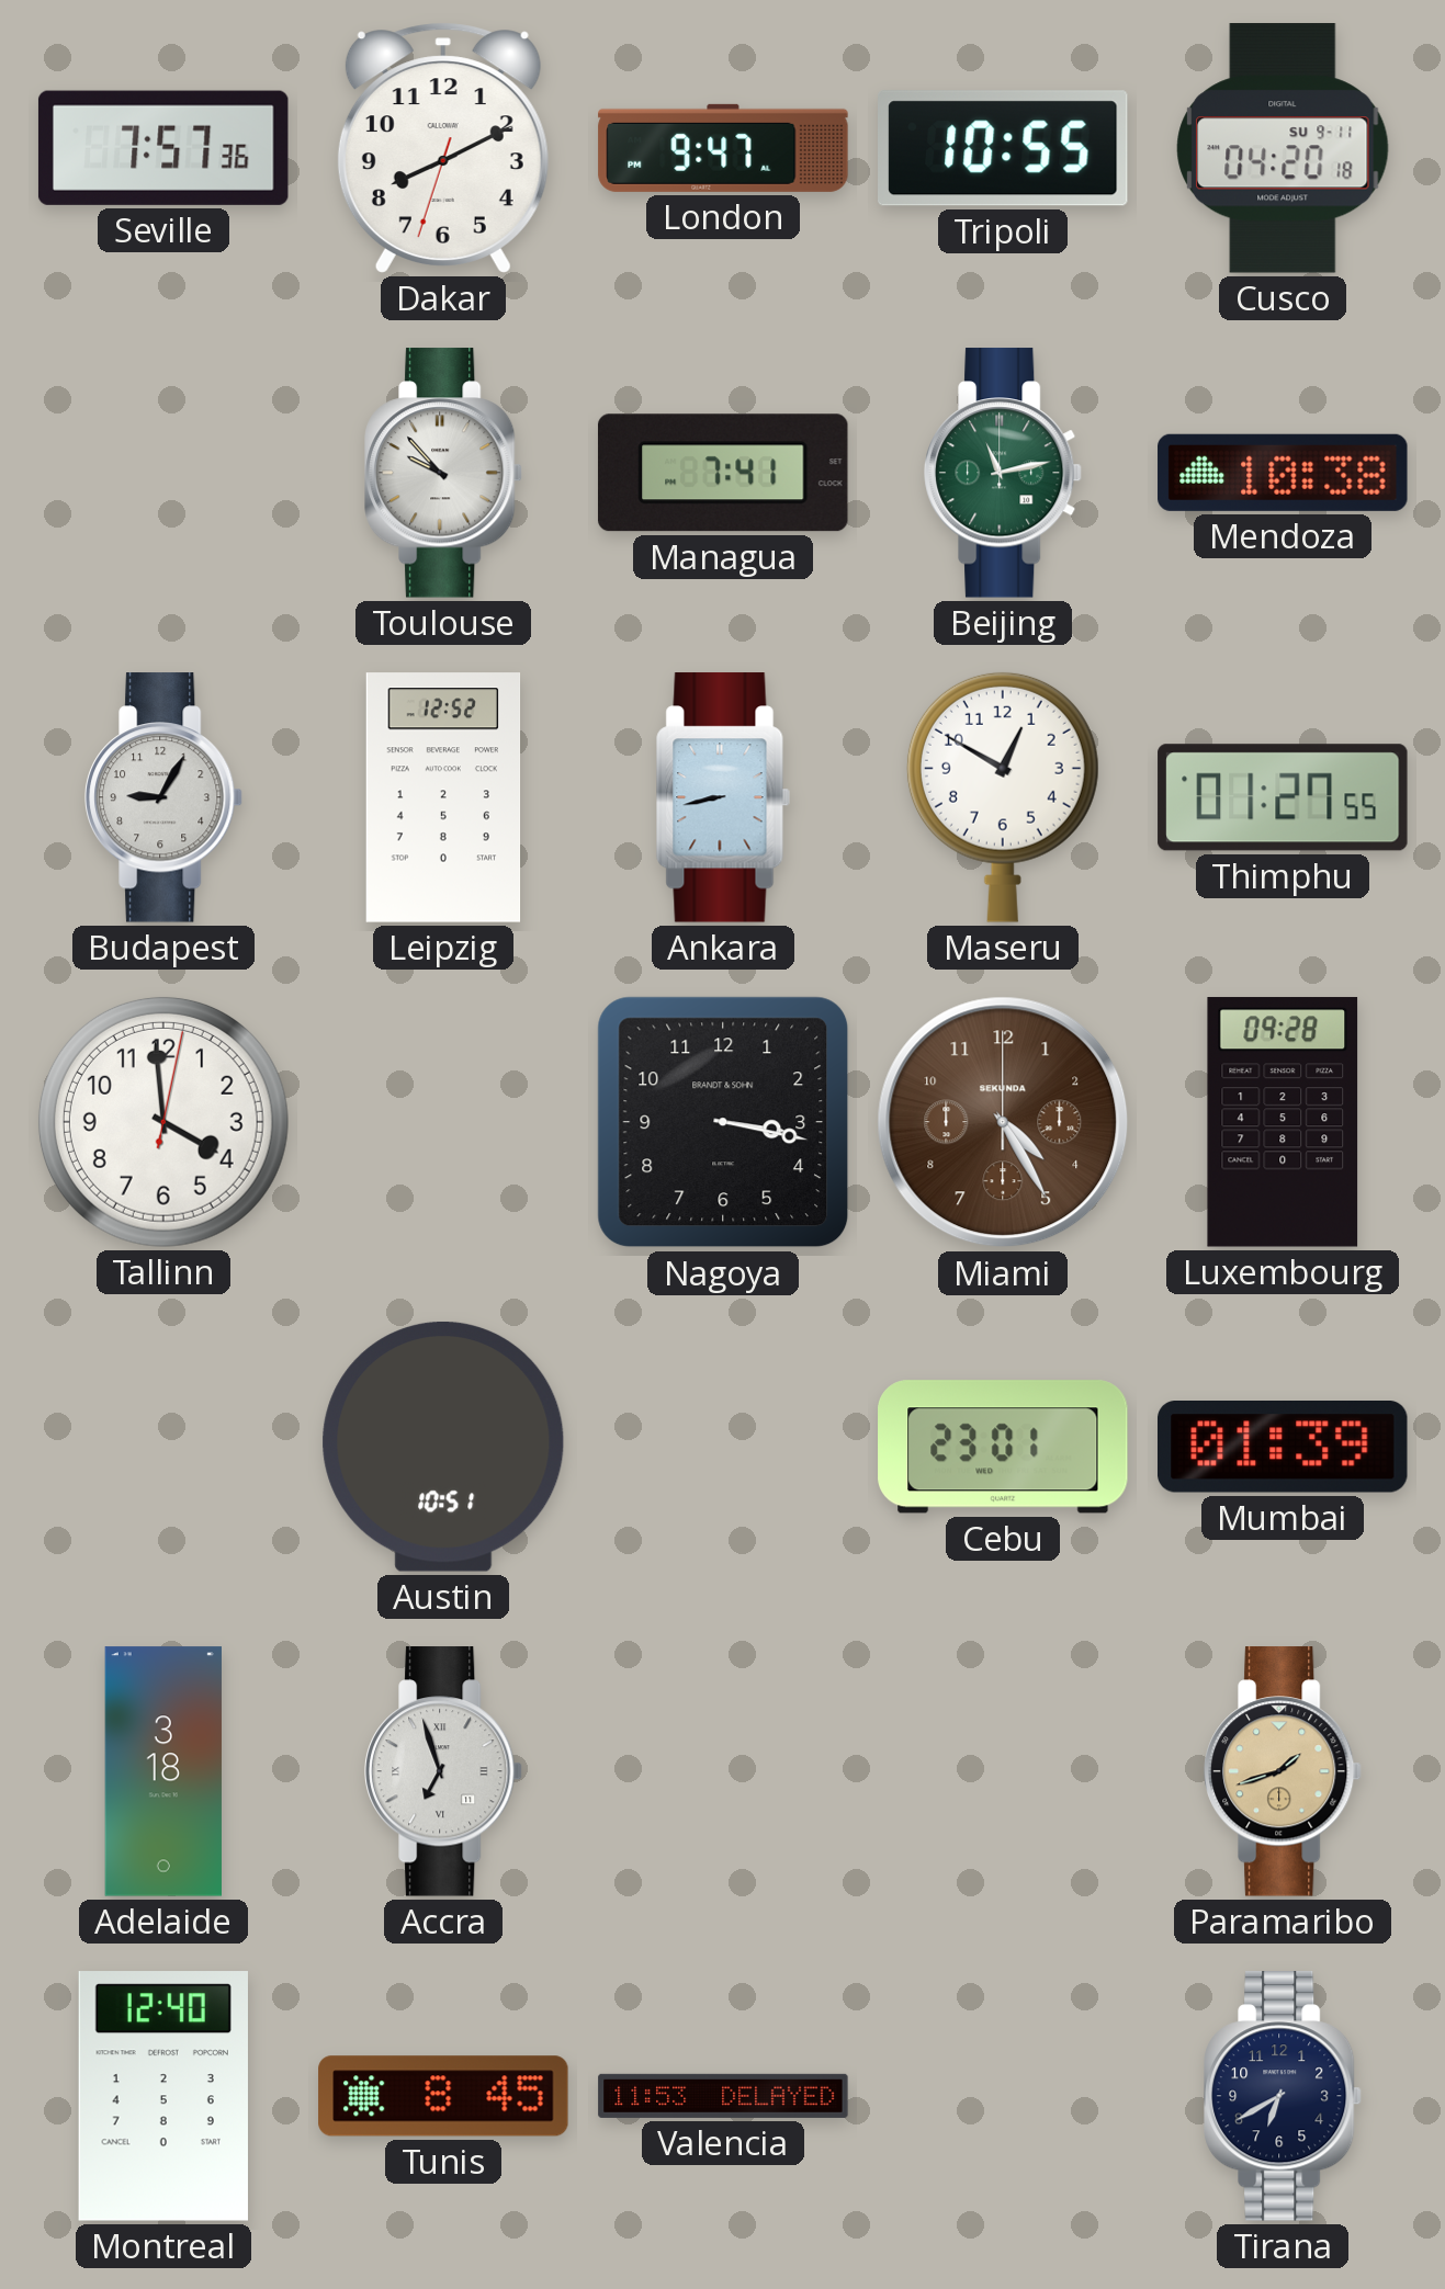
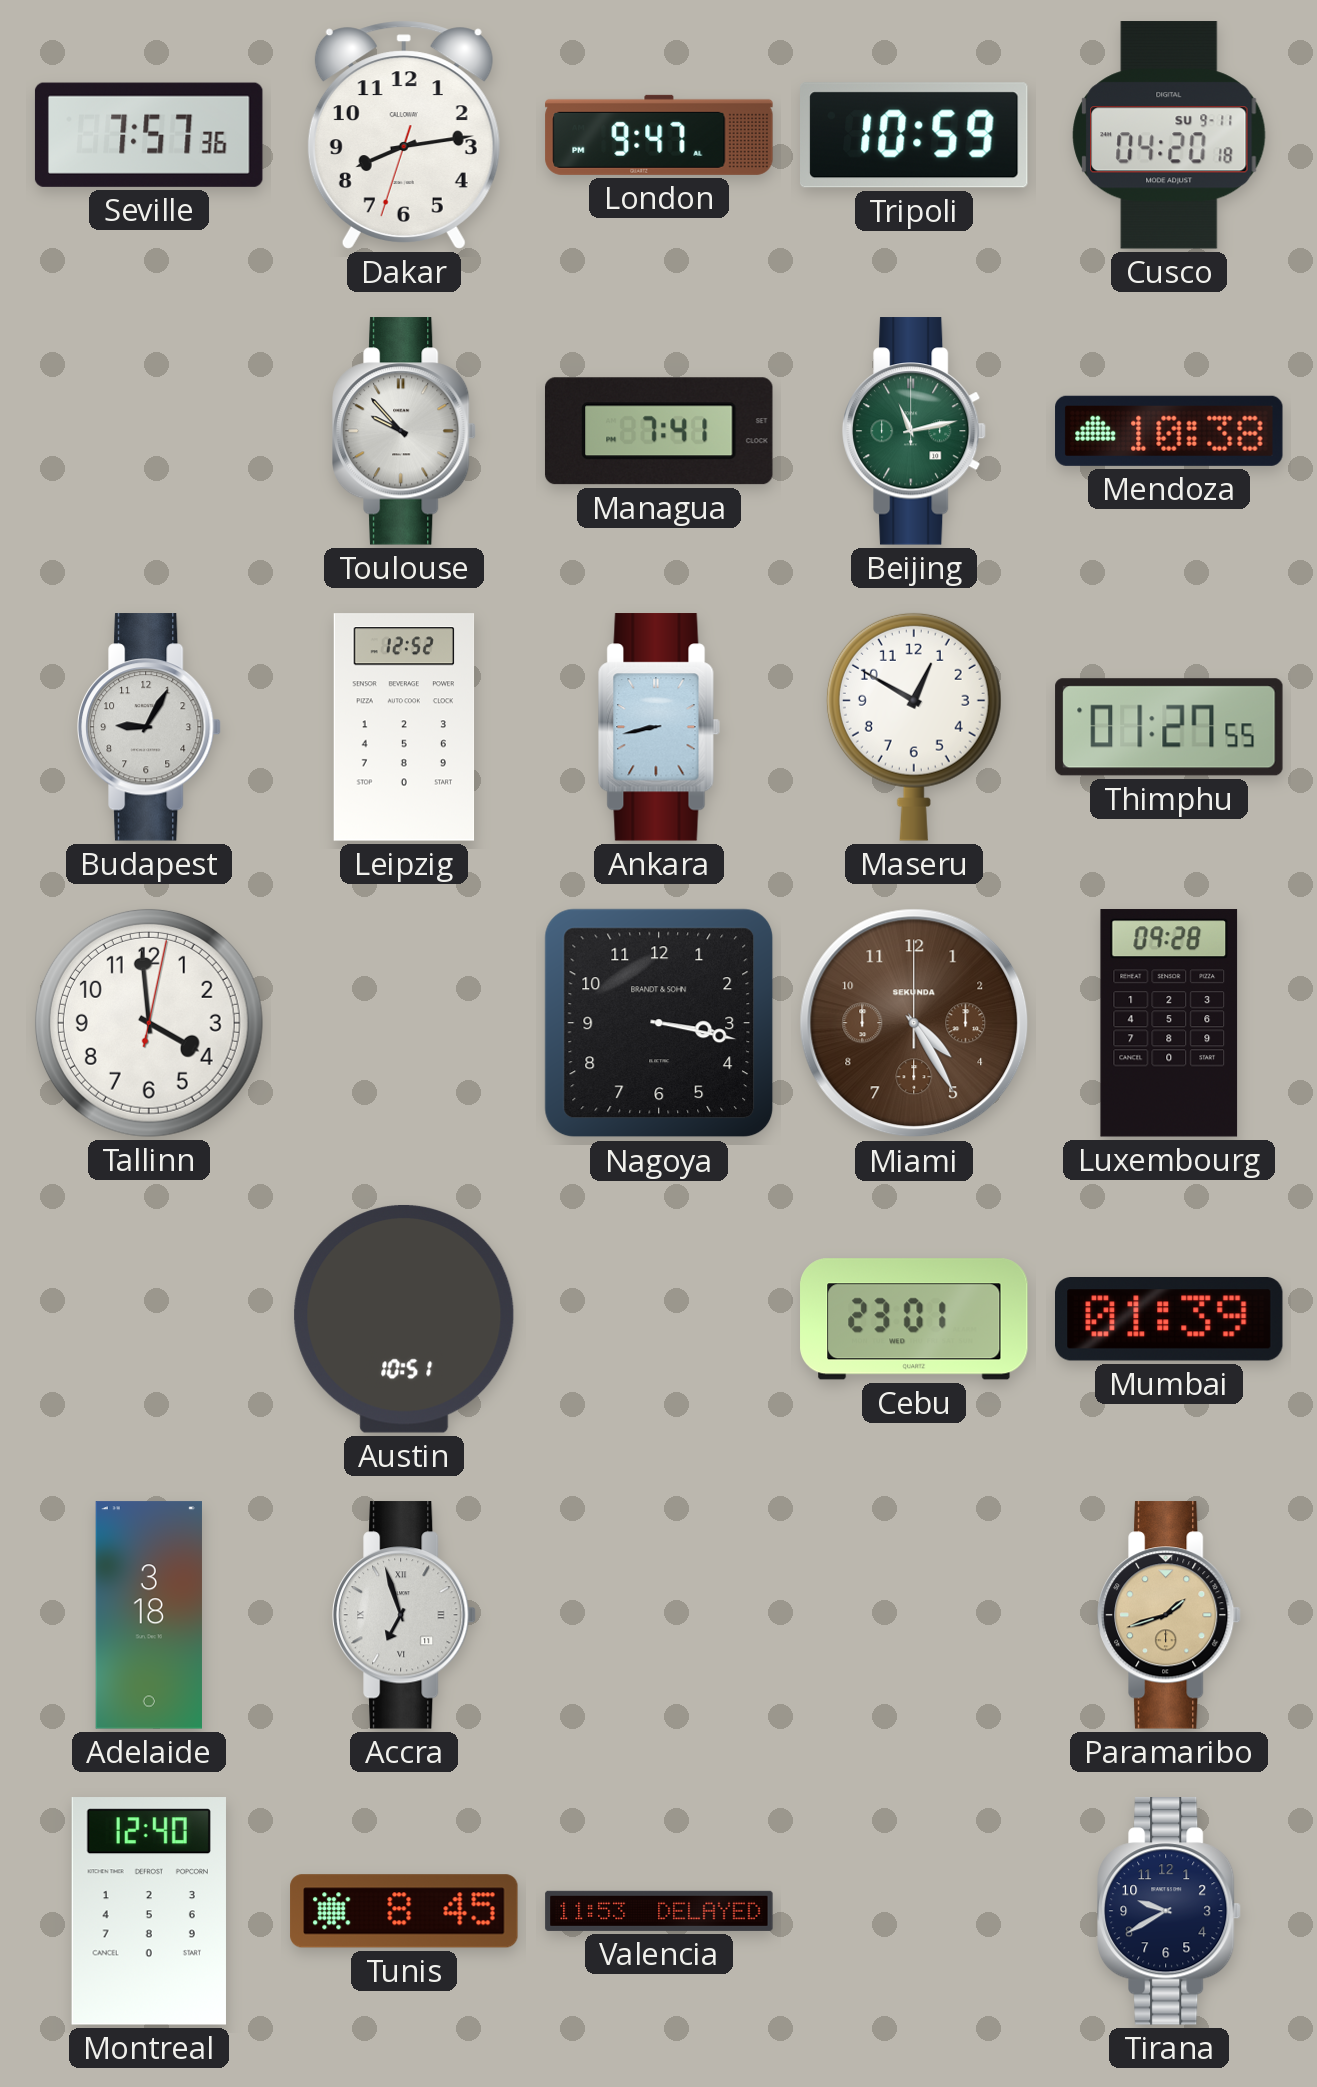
Dakar: 8:10 -> 8:13
Tripoli: 10:55 -> 10:59
Tirana: 6:40 -> 9:40
